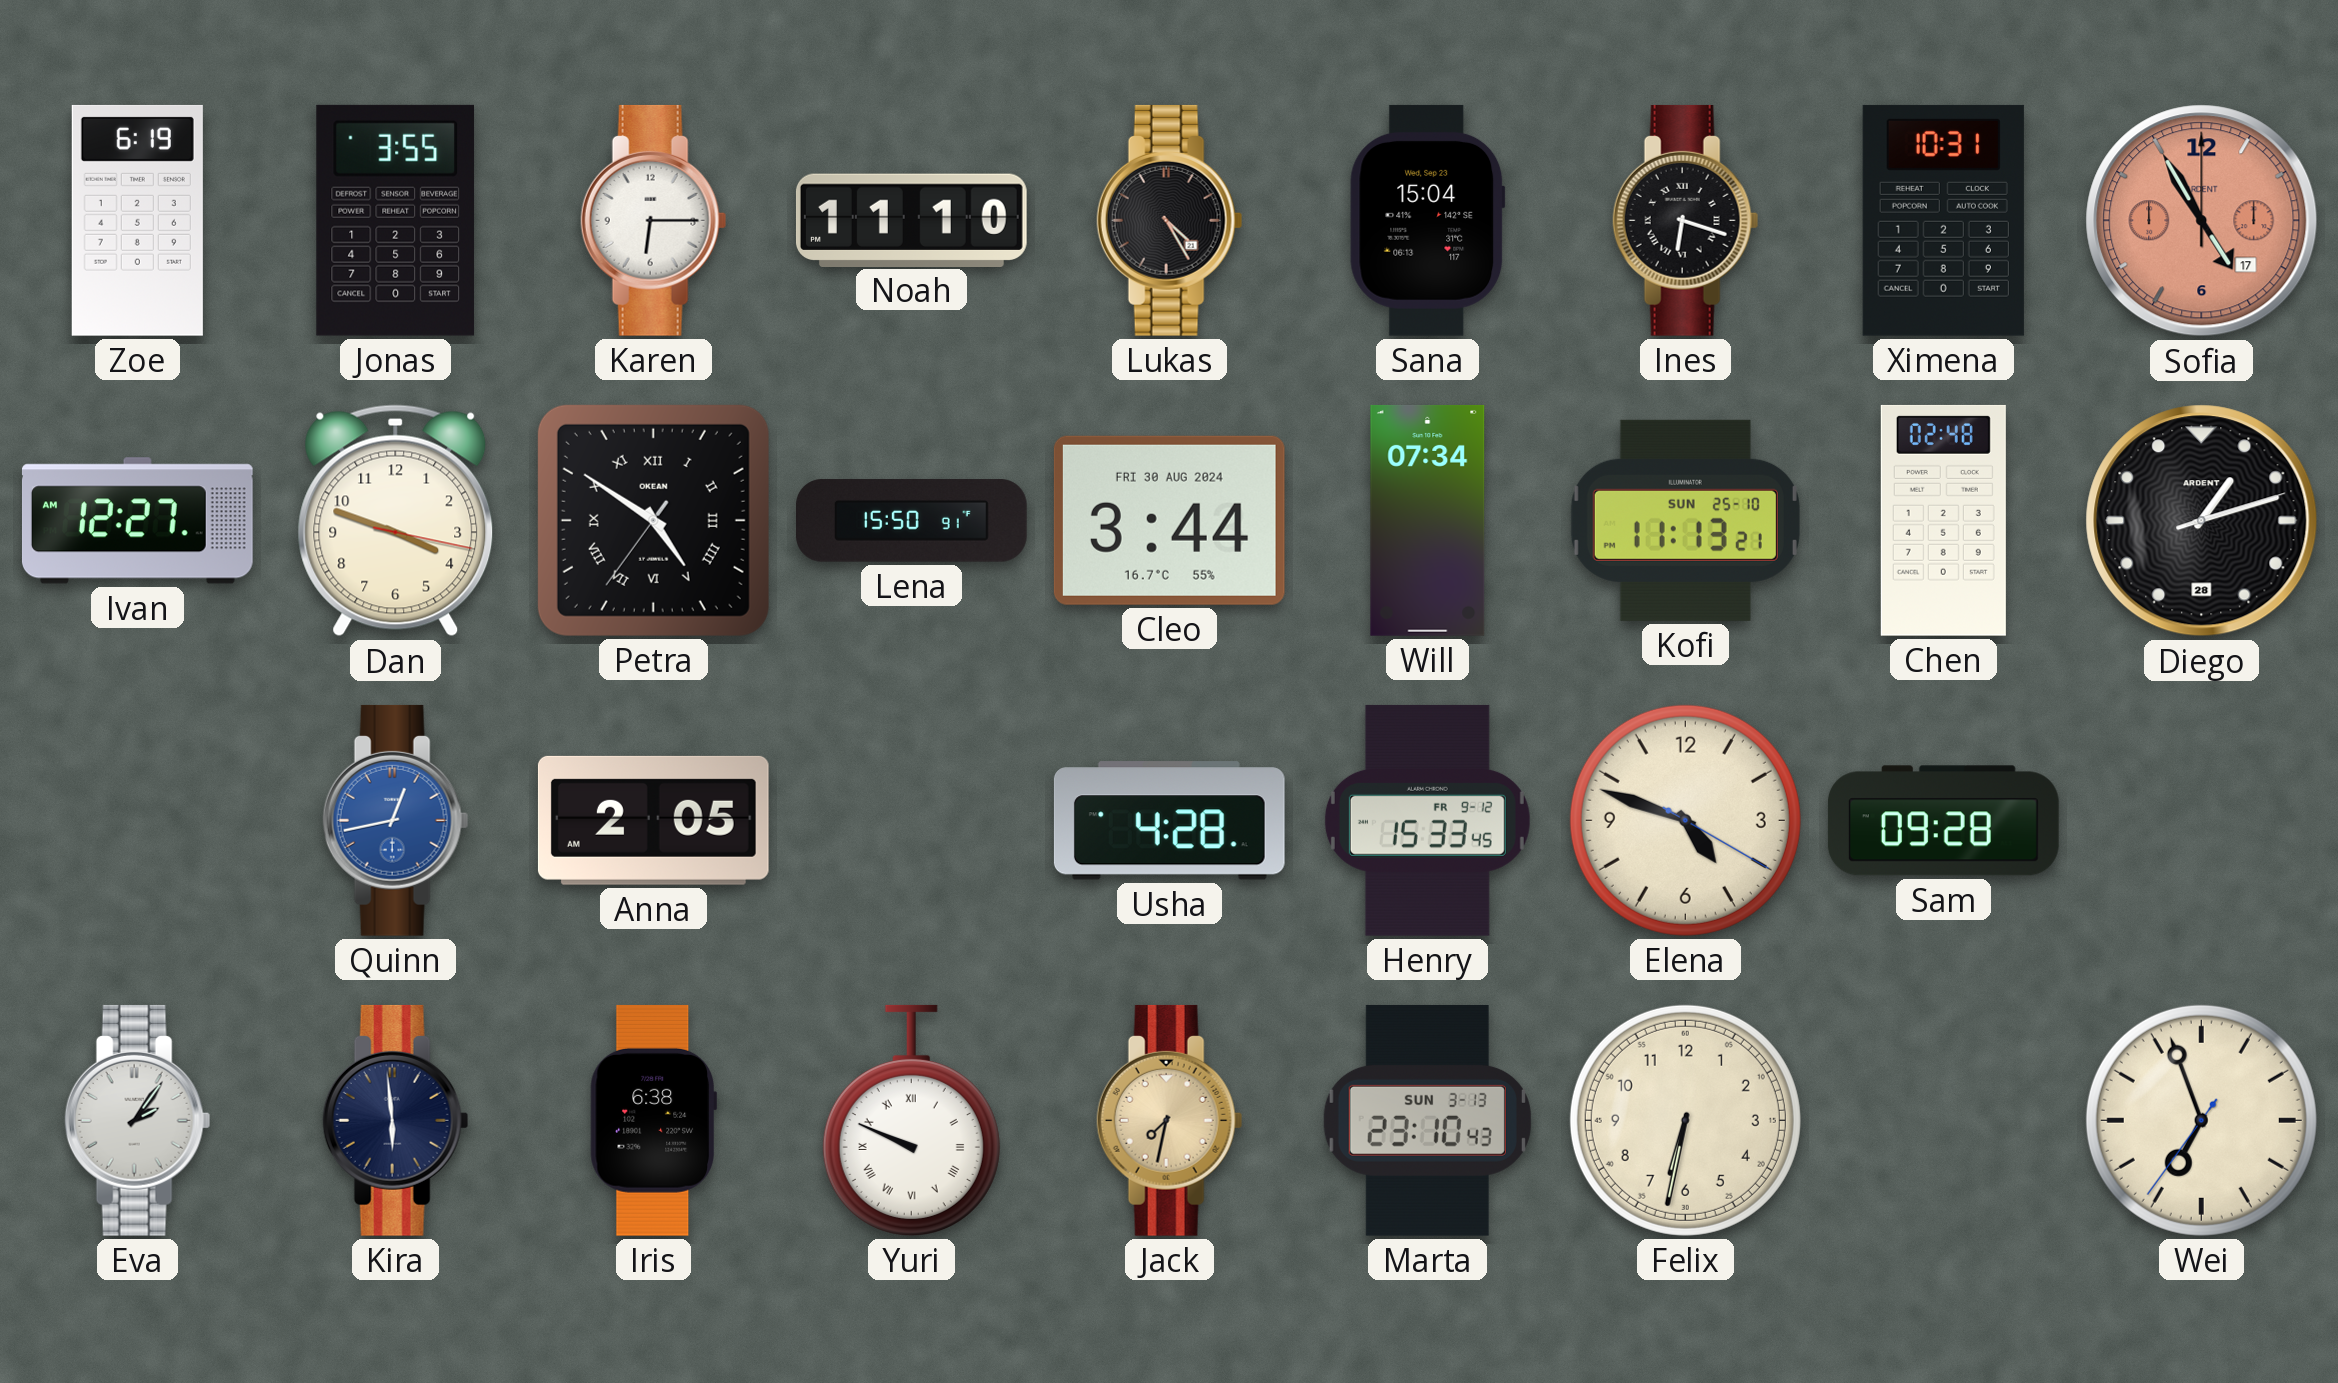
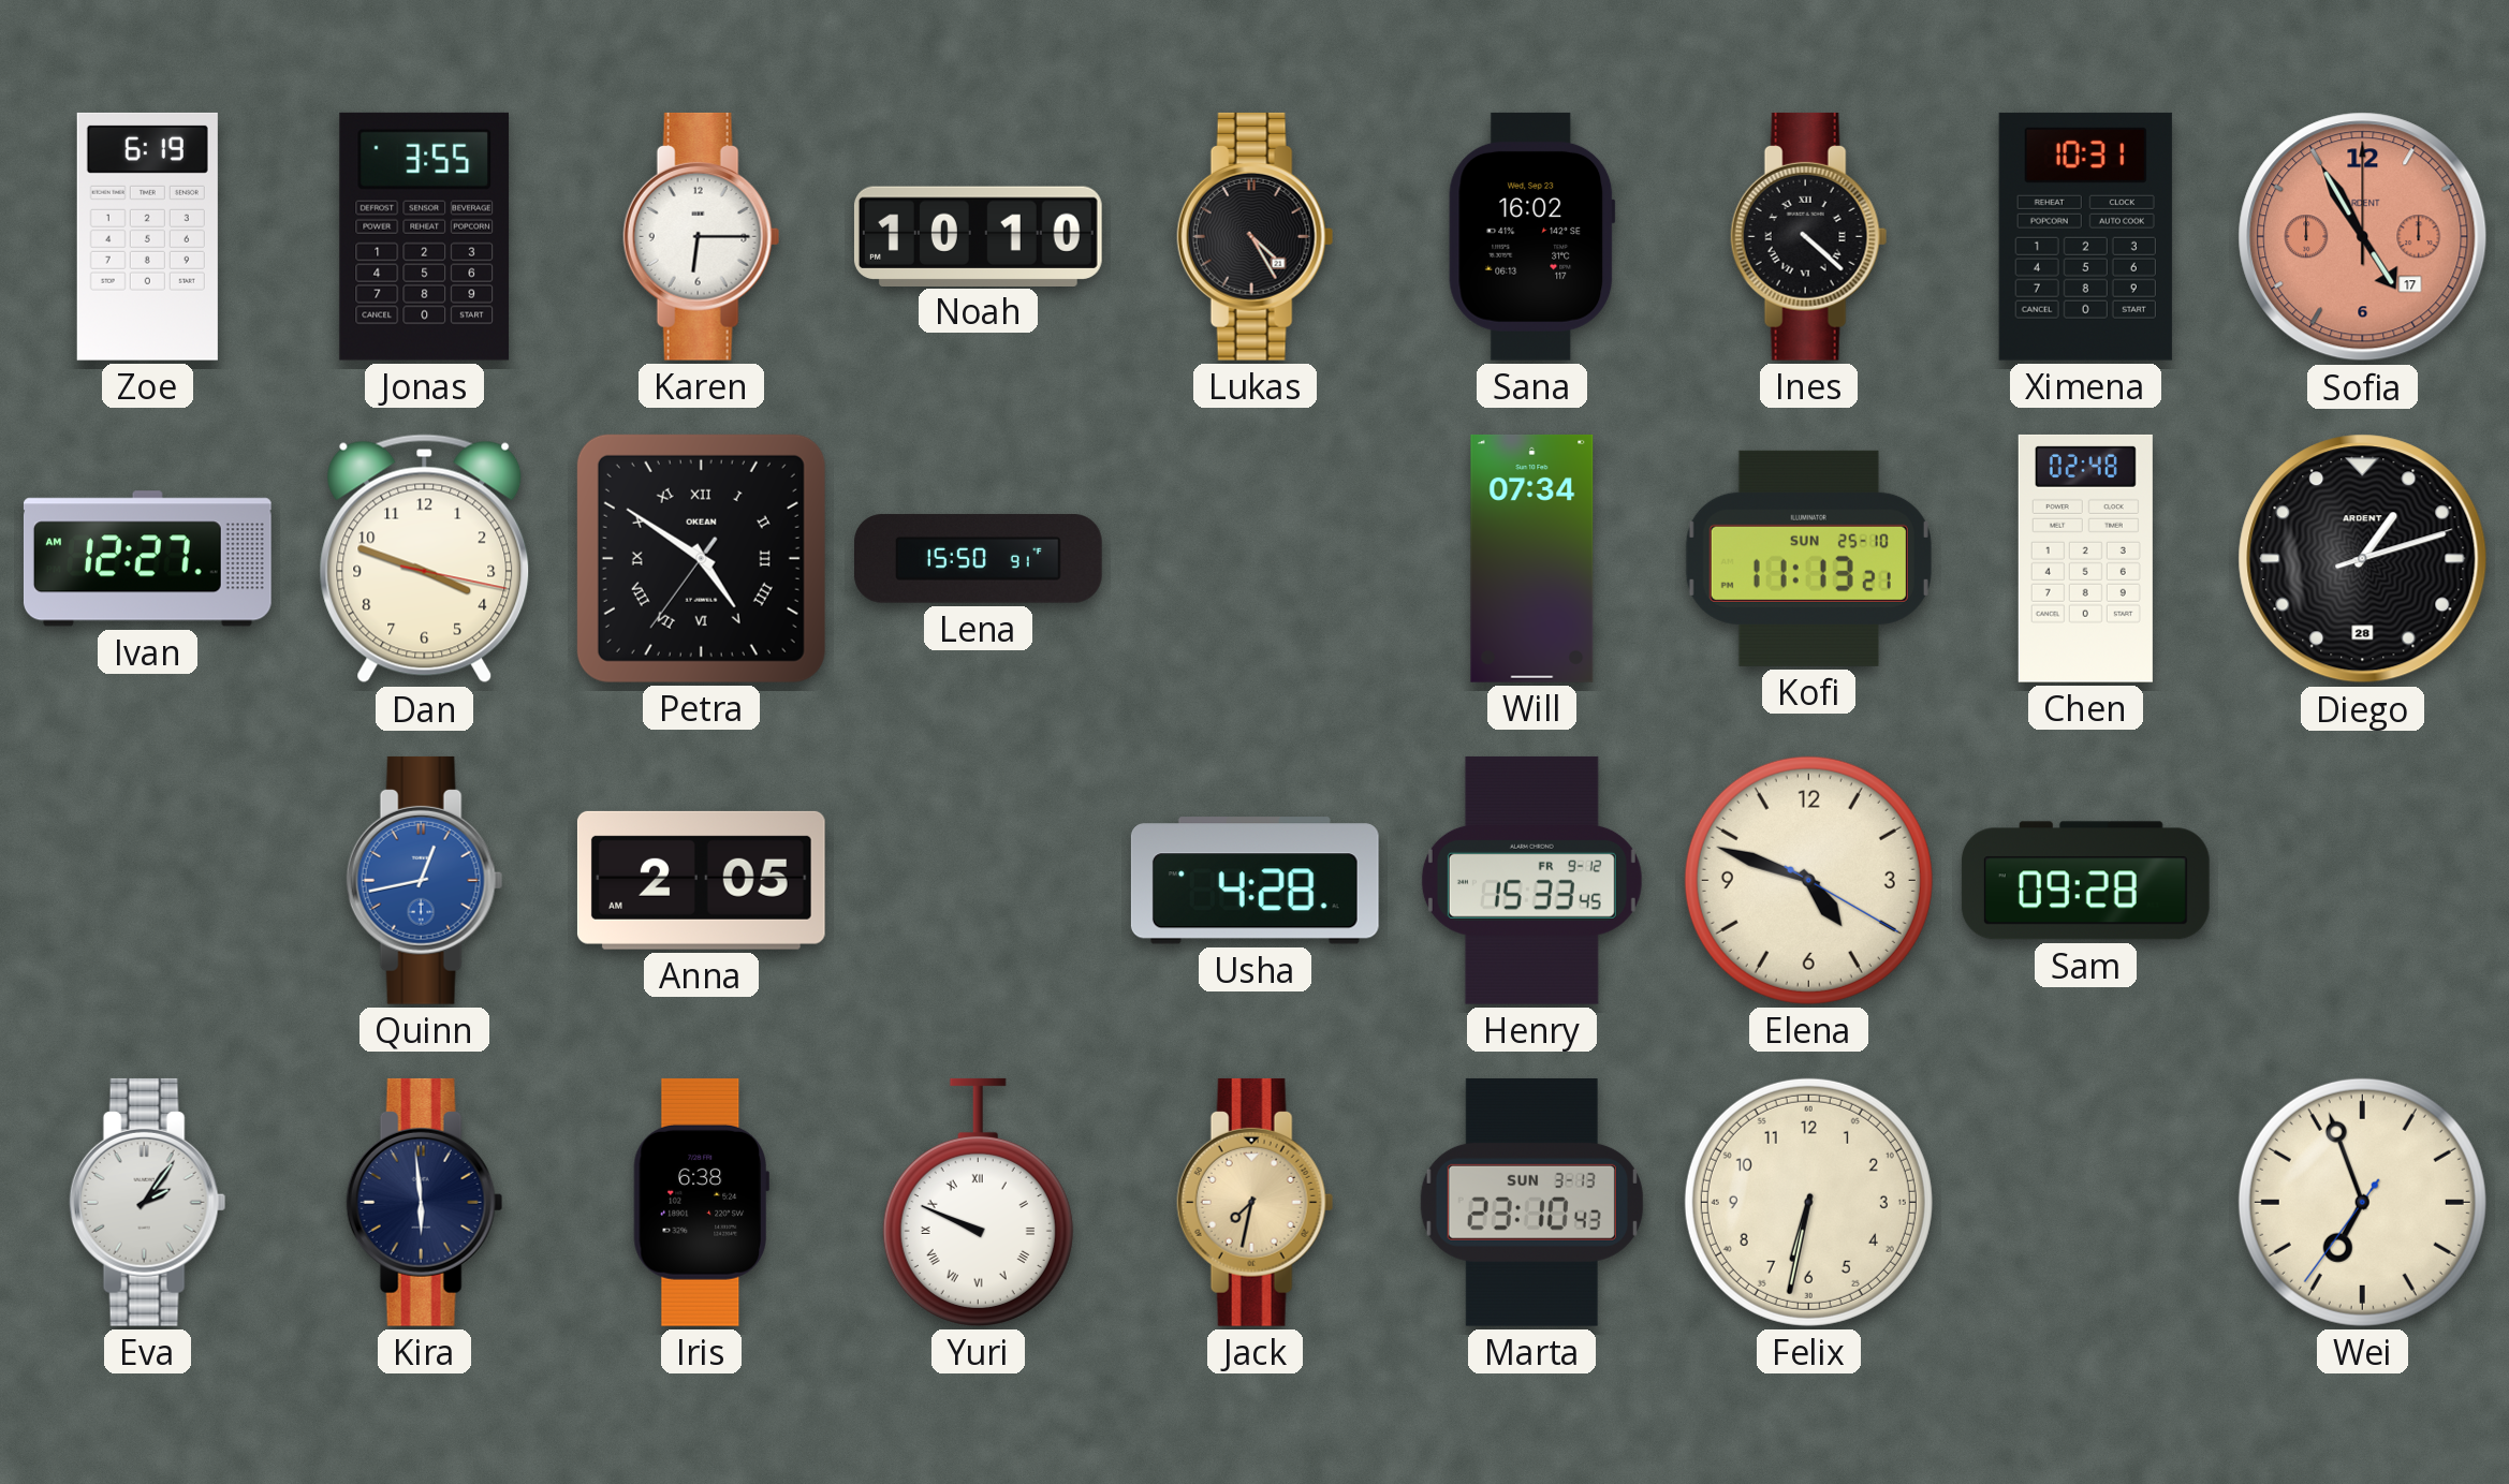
Noah: 11:10 -> 10:10
Sana: 15:04 -> 16:02
Ines: 6:18 -> 4:22
Cleo: 3:44 -> none
